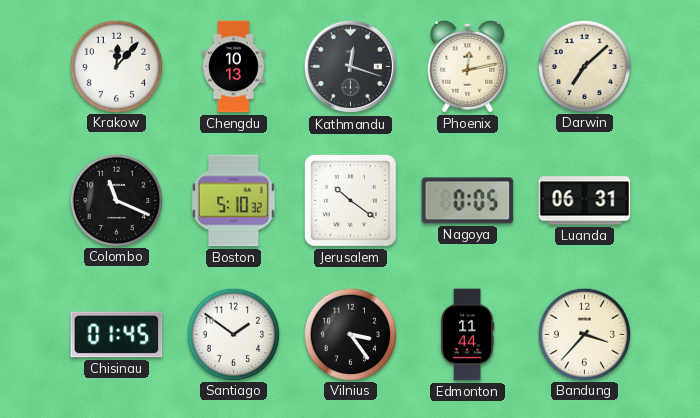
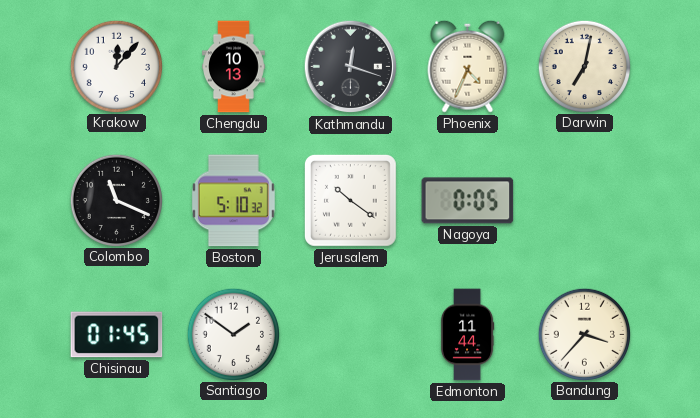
Phoenix: 12:13 -> 4:34
Darwin: 7:08 -> 7:02
Luanda: 06:31 -> none
Vilnius: 3:24 -> none
